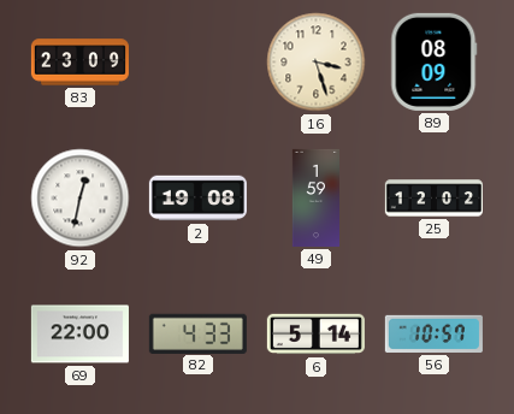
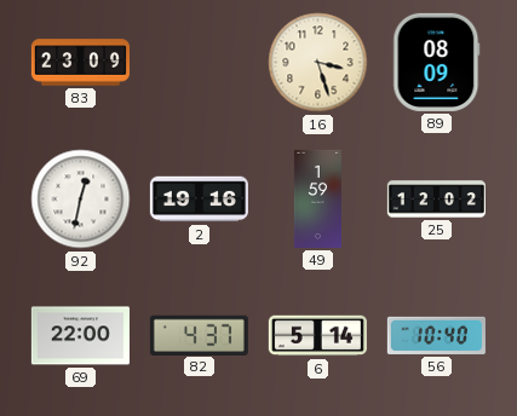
2: 19:08 -> 19:16
82: 4:33 -> 4:37
56: 10:57 -> 10:40
